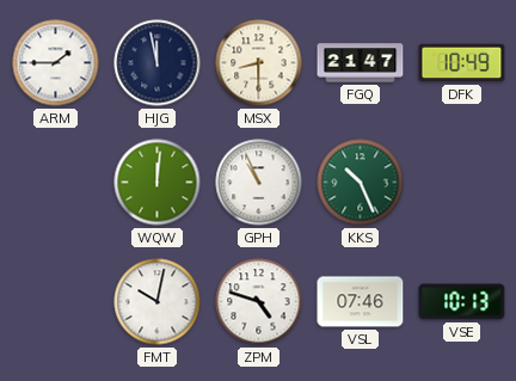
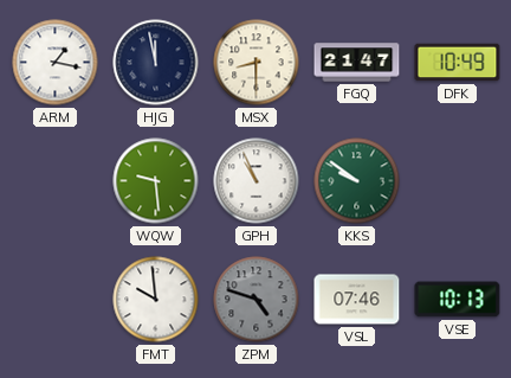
ARM: 1:45 -> 1:17
WQW: 12:01 -> 9:29
KKS: 10:26 -> 9:51
FMT: 10:02 -> 9:59
ZPM dial: white -> grey
